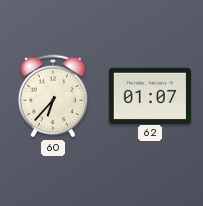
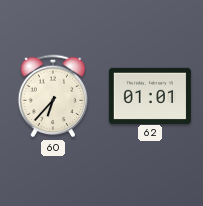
62: 01:07 -> 01:01
